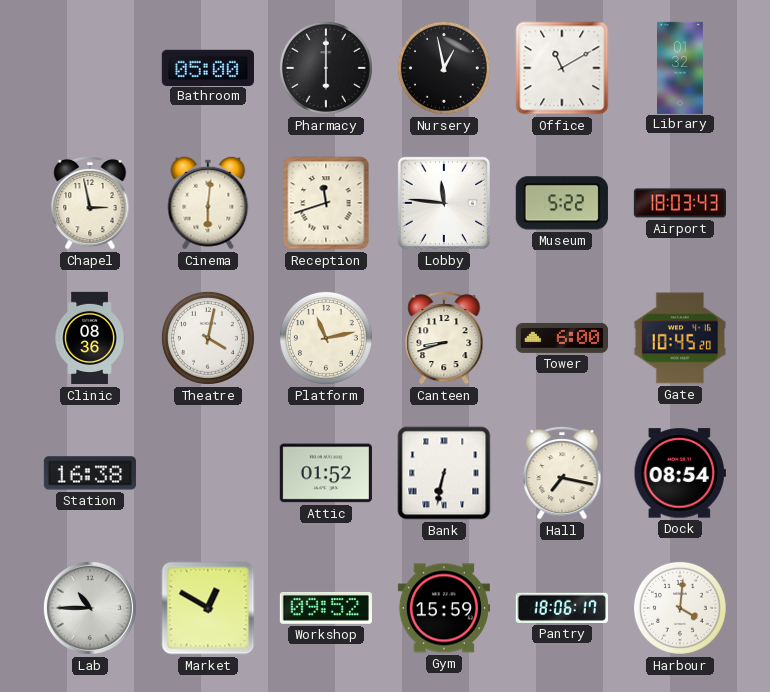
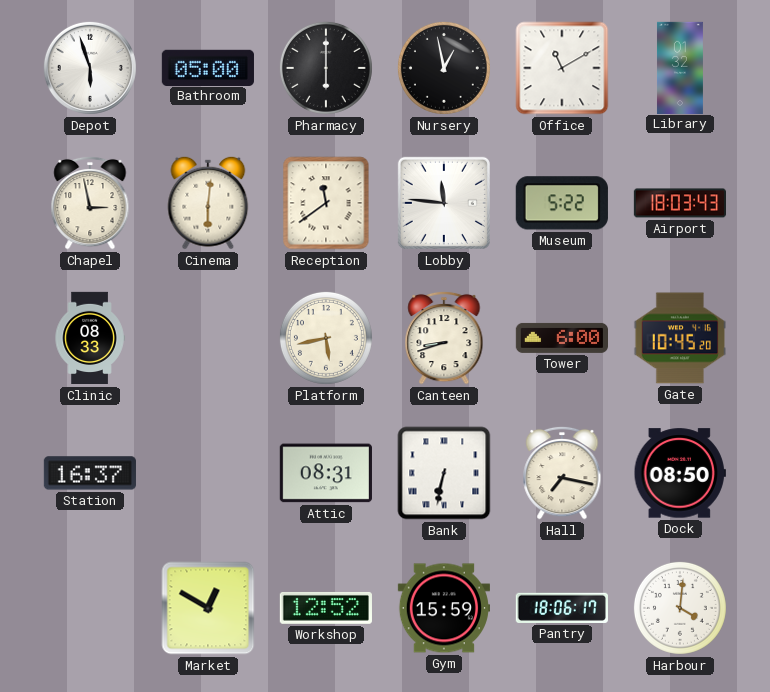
Depot: none -> 5:57
Reception: 11:42 -> 11:39
Clinic: 08:36 -> 08:33
Theatre: 4:02 -> none
Platform: 11:13 -> 5:43
Station: 16:38 -> 16:37
Attic: 01:52 -> 08:31
Dock: 08:54 -> 08:50
Lab: 10:45 -> none
Workshop: 09:52 -> 12:52
